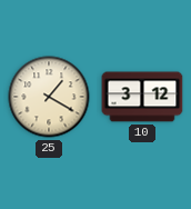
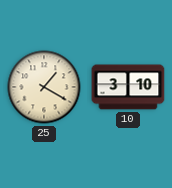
10: 3:12 -> 3:10
